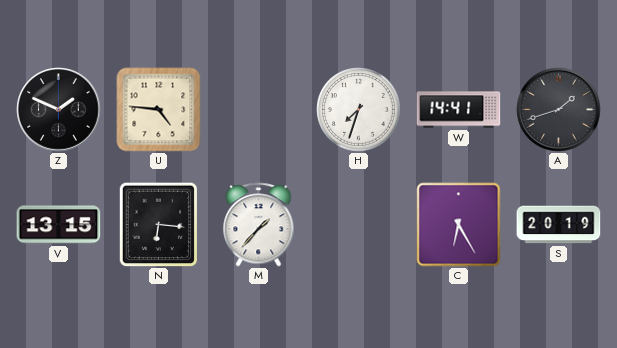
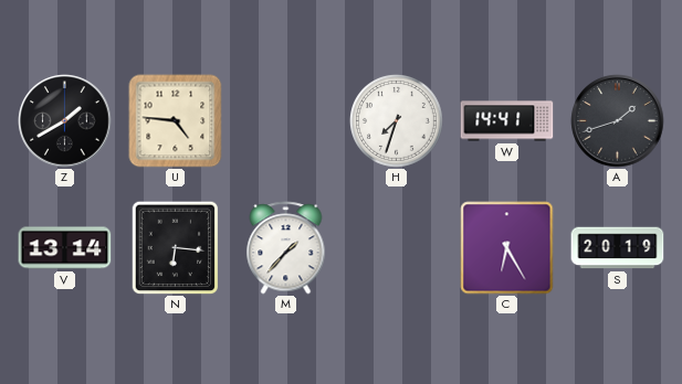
Z: 1:49 -> 1:40
V: 13:15 -> 13:14
